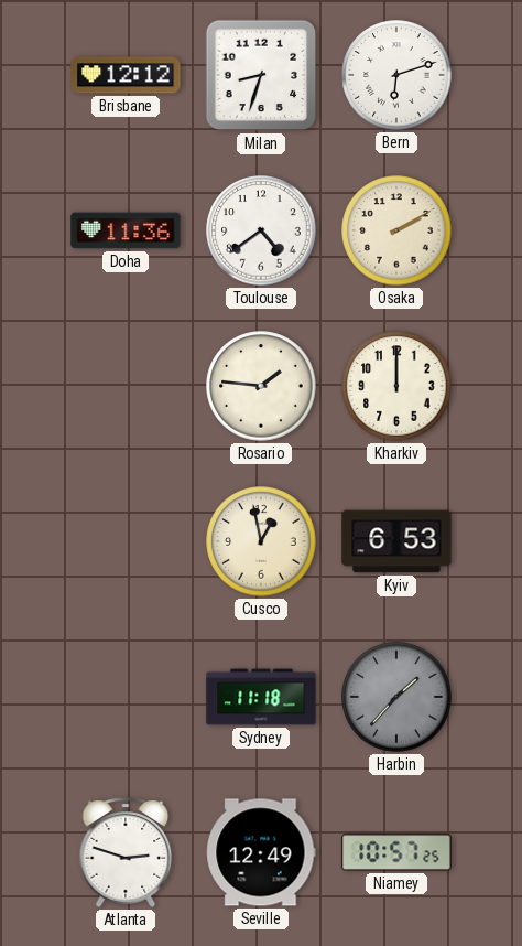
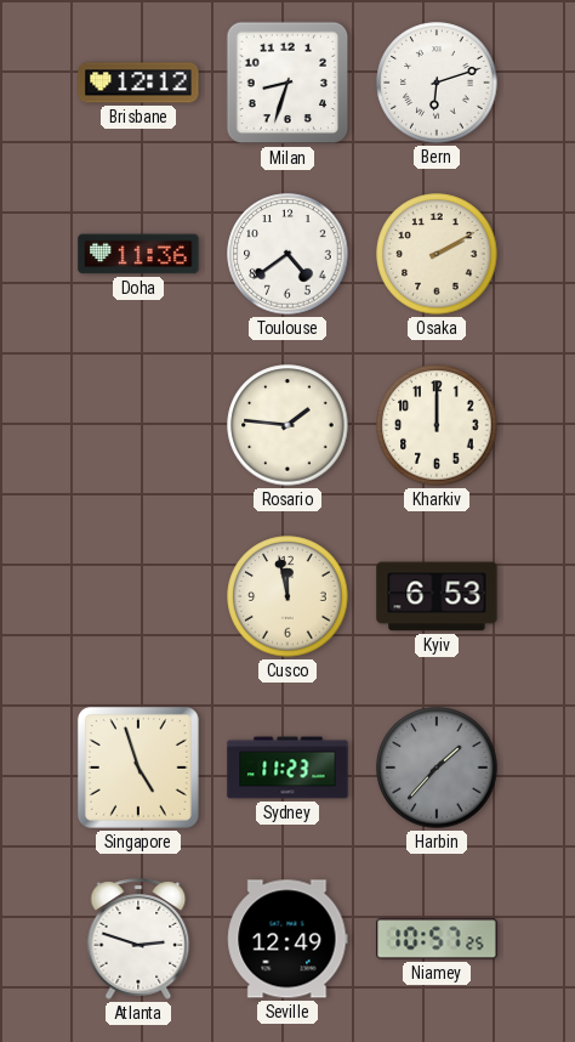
Cusco: 12:58 -> 11:58
Singapore: none -> 4:57
Sydney: 11:18 -> 11:23
